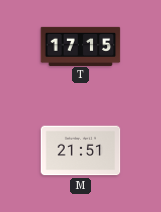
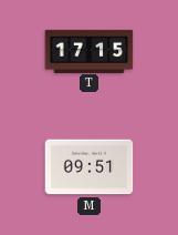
M: 21:51 -> 09:51
